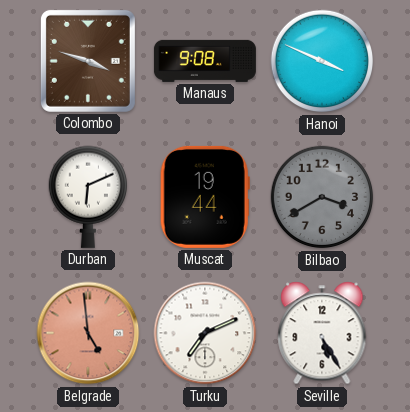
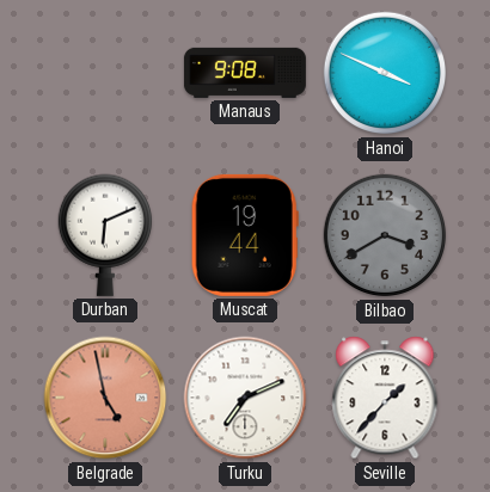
Colombo: 3:48 -> none
Belgrade: 4:59 -> 4:58
Seville: 5:25 -> 1:37
